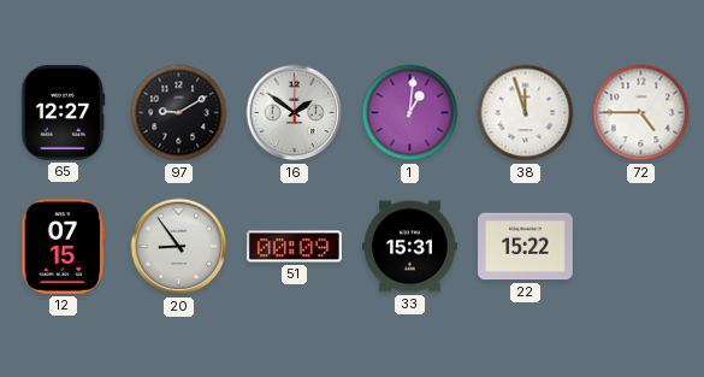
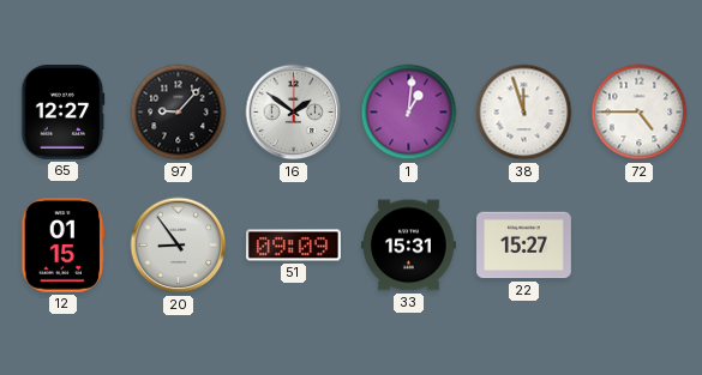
97: 9:10 -> 9:07
12: 07:15 -> 01:15
51: 00:09 -> 09:09
22: 15:22 -> 15:27
